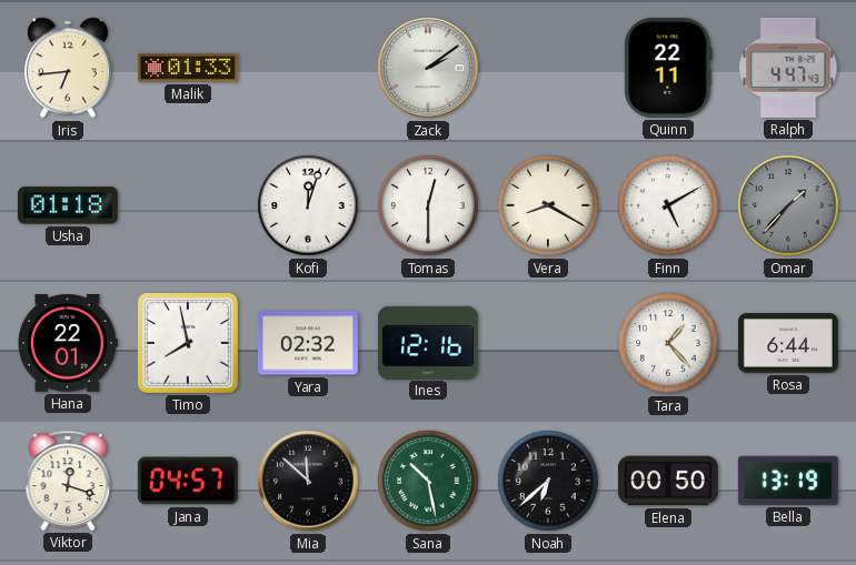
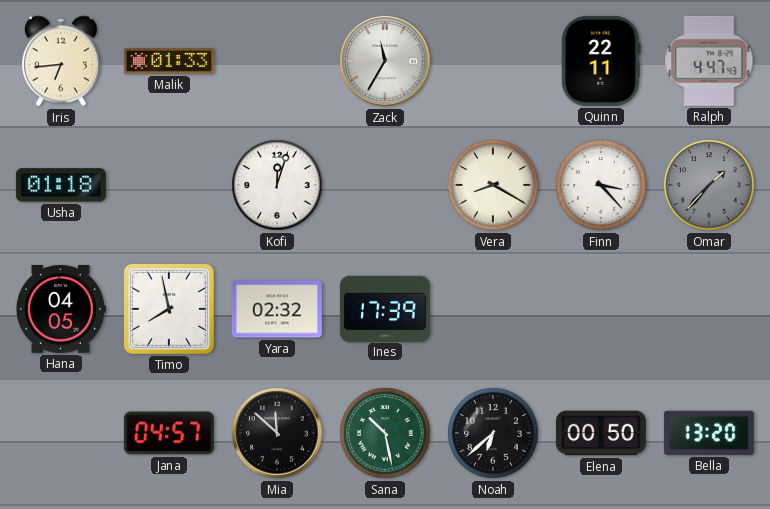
Zack: 2:09 -> 11:35
Tomas: 12:30 -> none
Finn: 5:10 -> 3:23
Hana: 22:01 -> 04:05
Ines: 12:16 -> 17:39
Tara: 1:23 -> none
Rosa: 6:44 -> none
Viktor: 12:18 -> none
Bella: 13:19 -> 13:20
